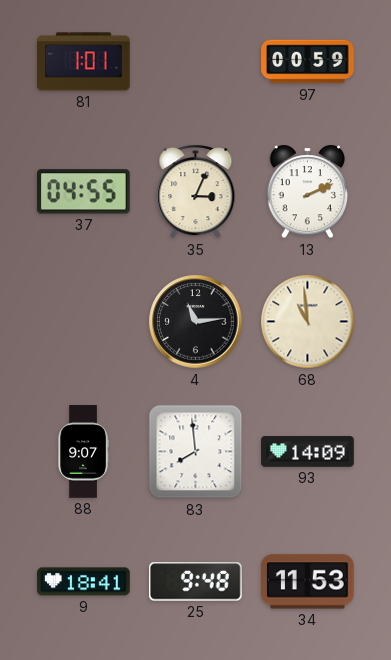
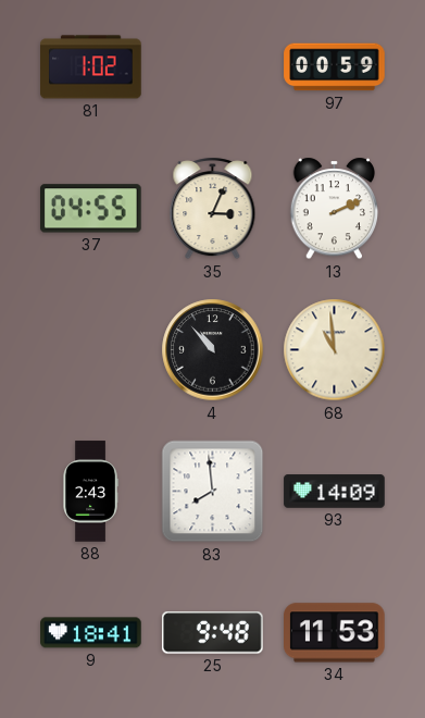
81: 1:01 -> 1:02
4: 11:14 -> 10:53
88: 9:07 -> 2:43
